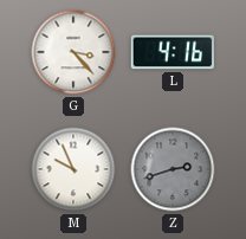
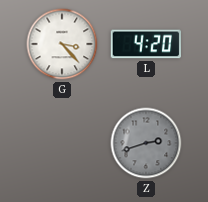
L: 4:16 -> 4:20
M: 9:56 -> none
